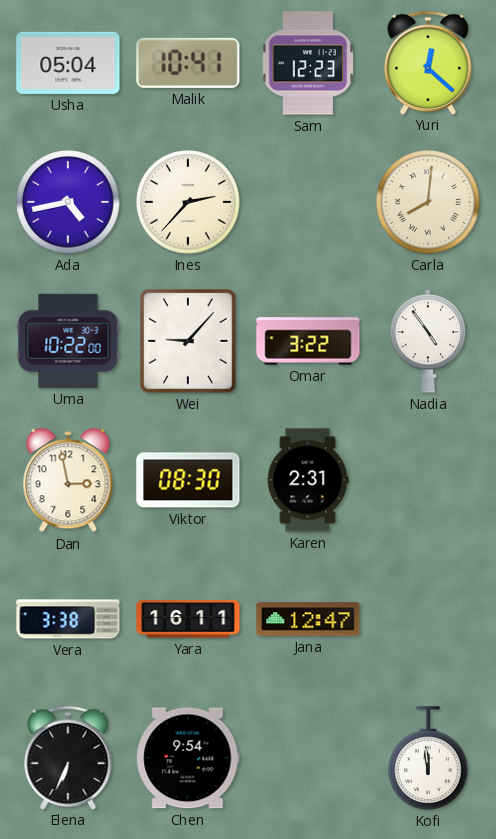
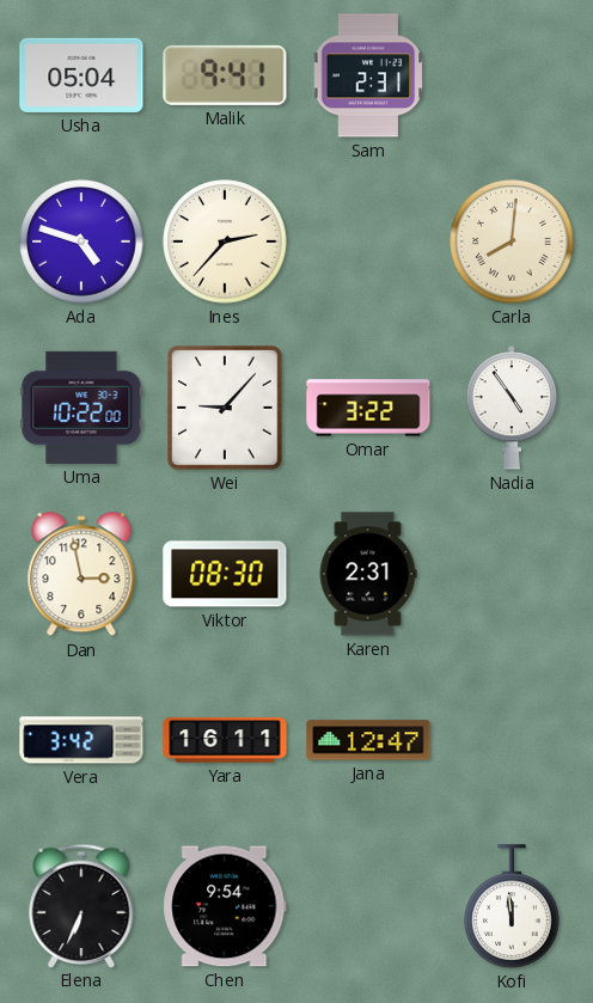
Malik: 10:41 -> 9:41
Sam: 12:23 -> 2:31
Yuri: 12:22 -> none
Ada: 4:43 -> 4:48
Vera: 3:38 -> 3:42
